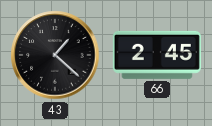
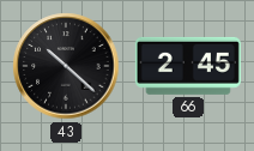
43: 1:22 -> 10:22
